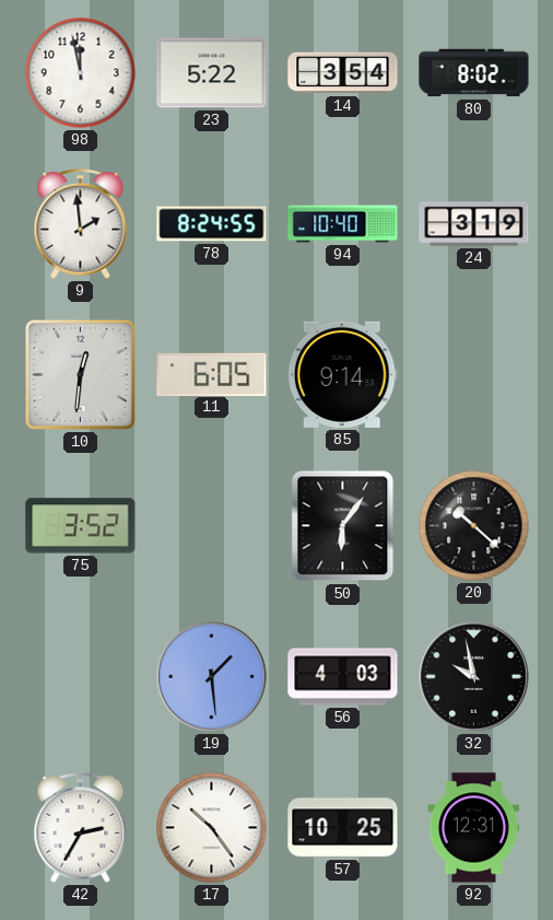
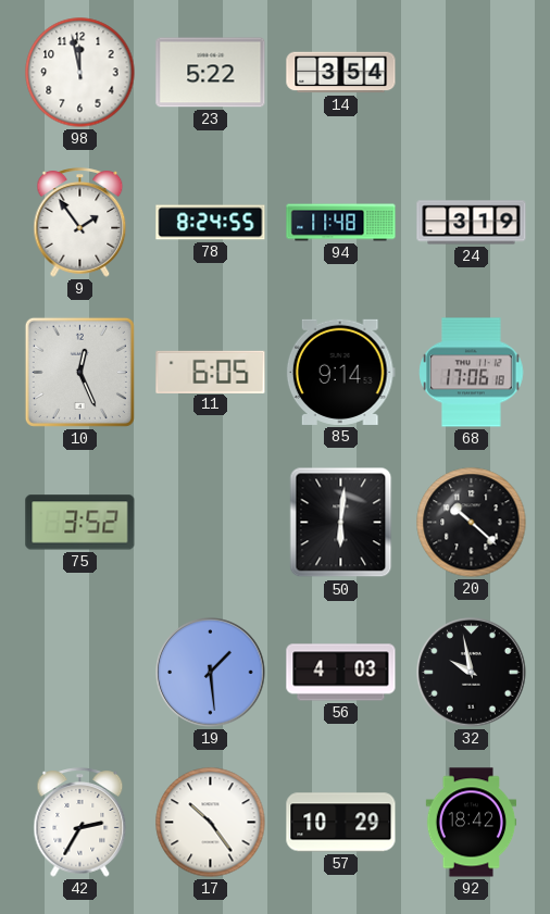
80: 8:02 -> none
9: 1:59 -> 1:54
94: 10:40 -> 11:48
10: 12:31 -> 12:26
68: none -> 17:06
50: 6:06 -> 6:01
57: 10:25 -> 10:29
92: 12:31 -> 18:42
